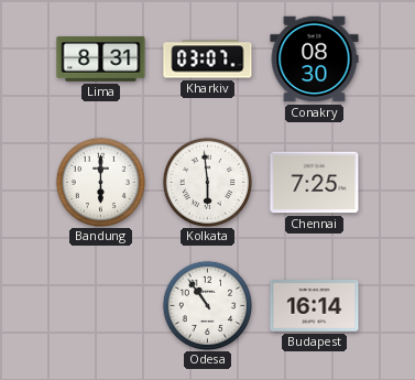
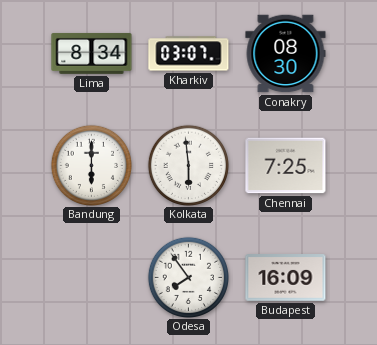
Lima: 8:31 -> 8:34
Odesa: 10:54 -> 7:54
Budapest: 16:14 -> 16:09
